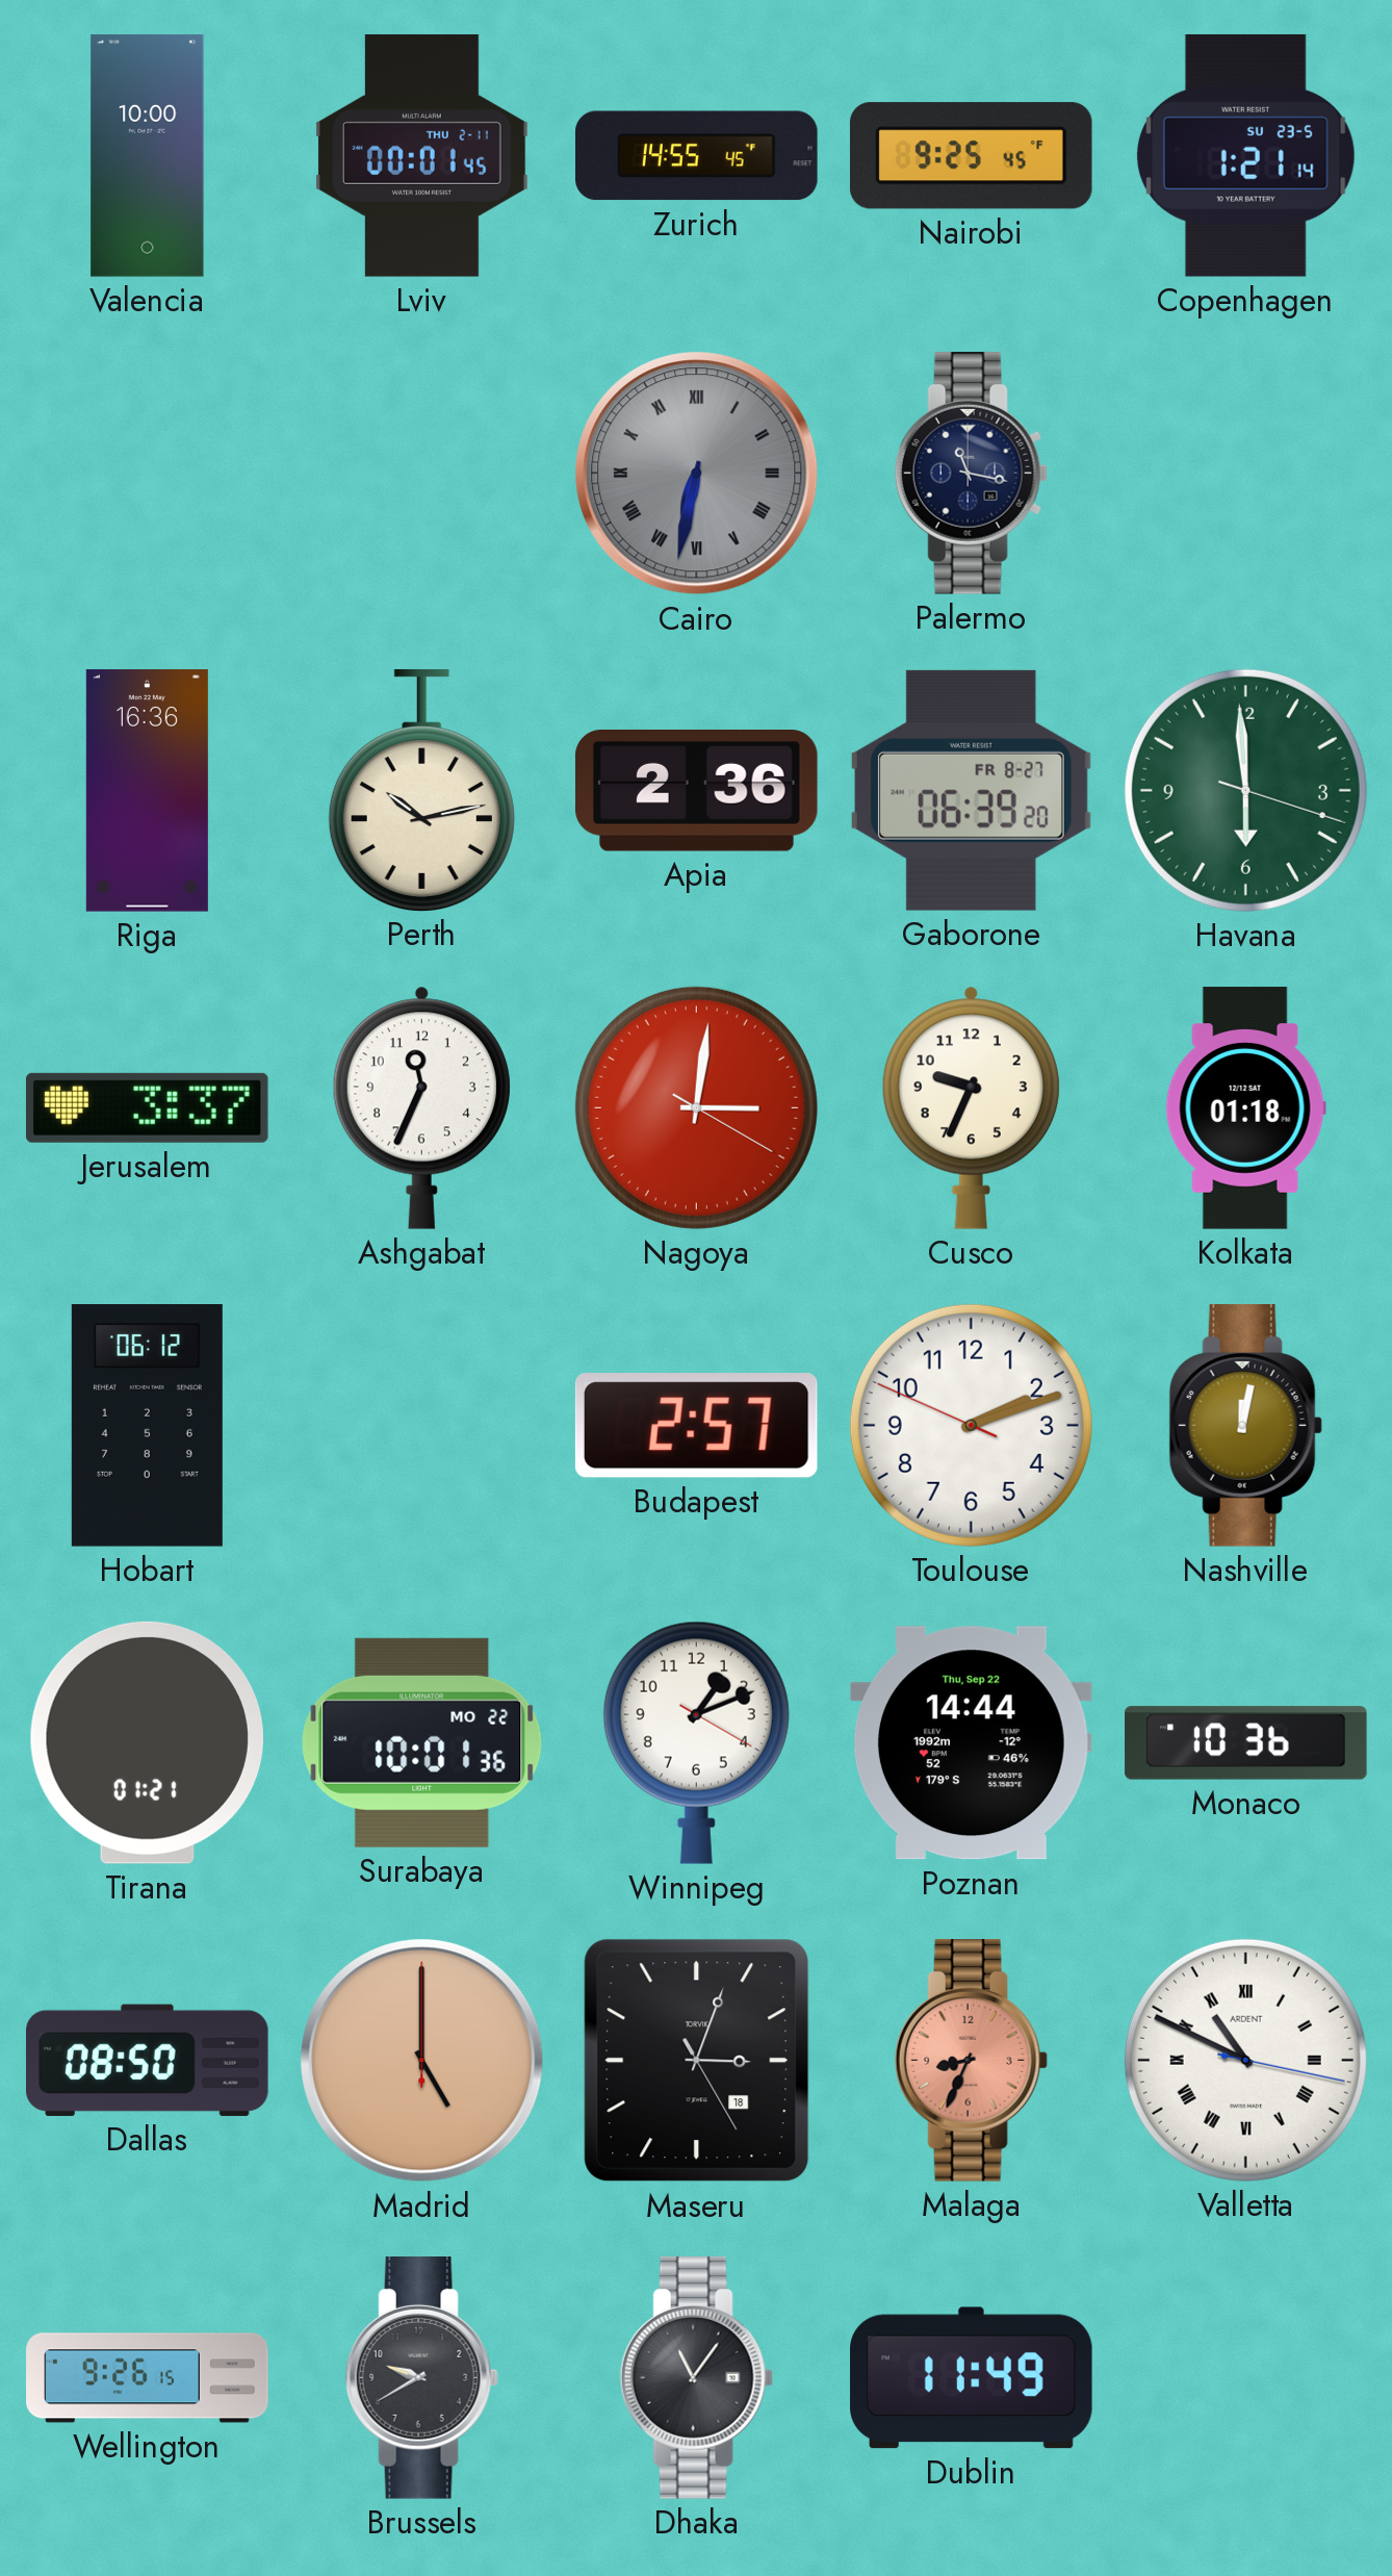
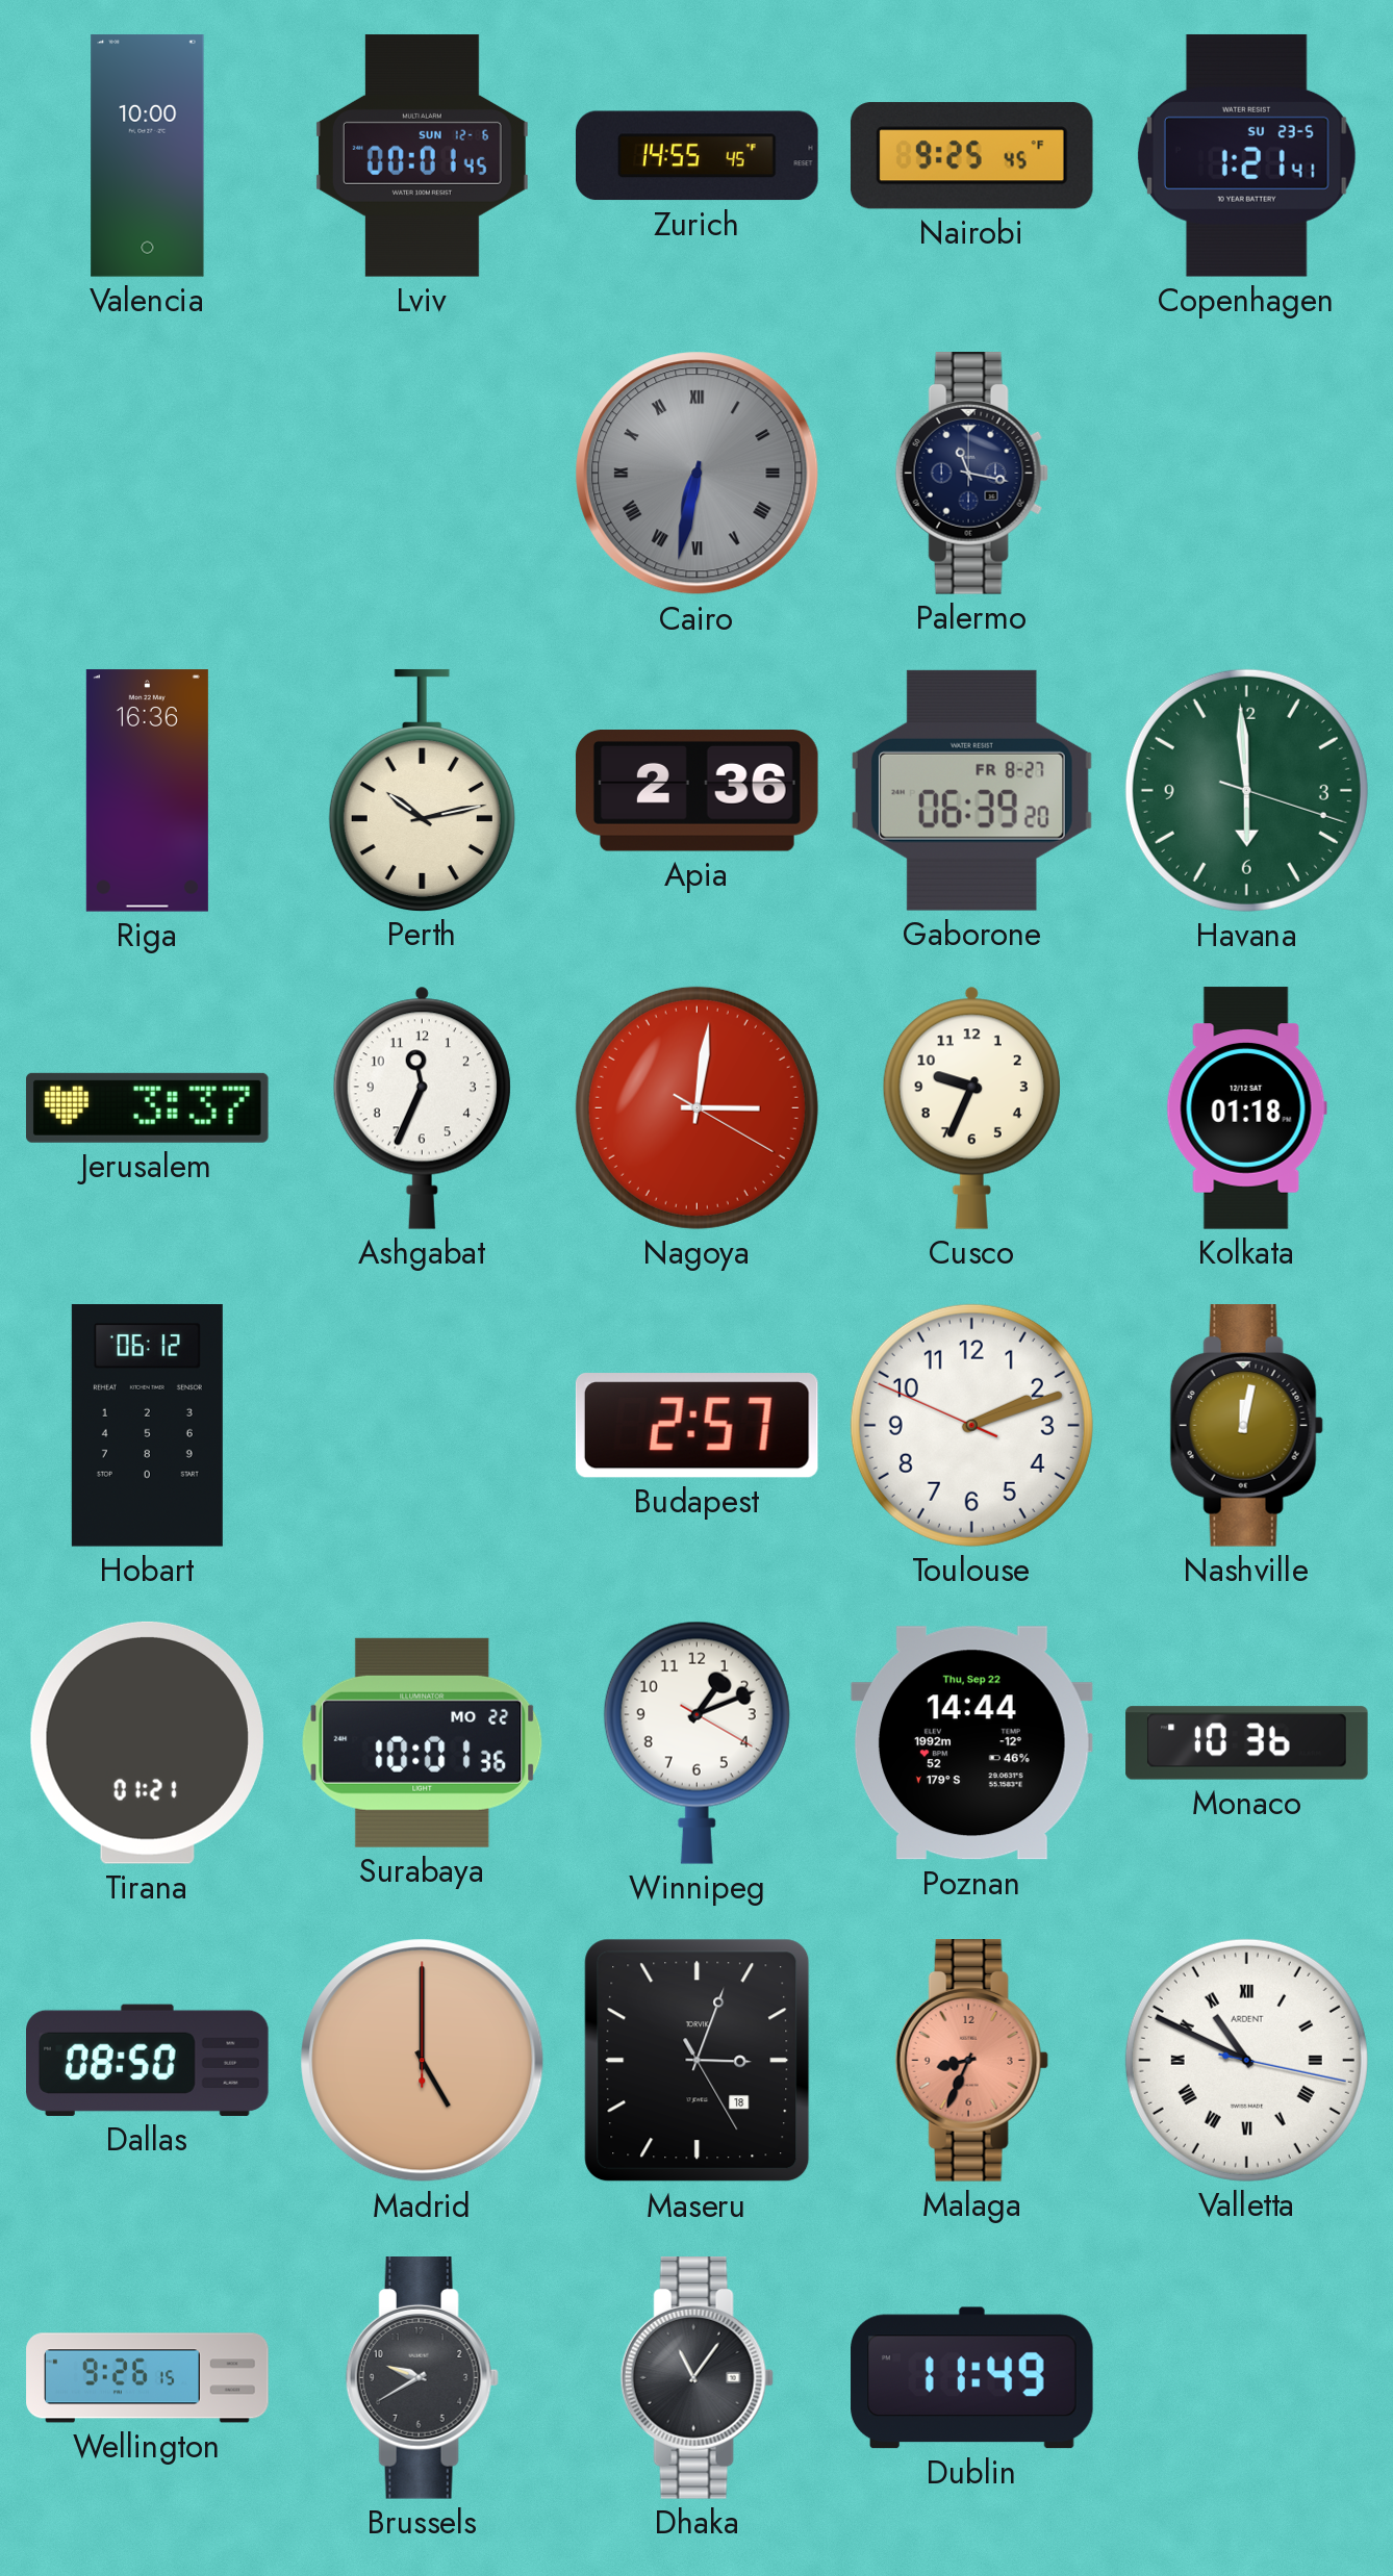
Lviv date: THU 2-11 -> SUN 12-6
Copenhagen: 1:21:14 -> 1:21:41
